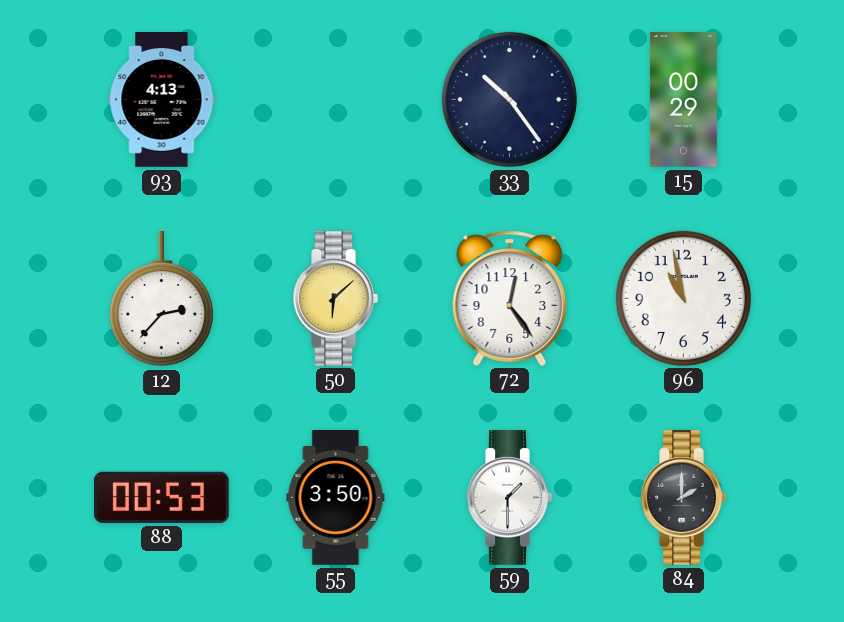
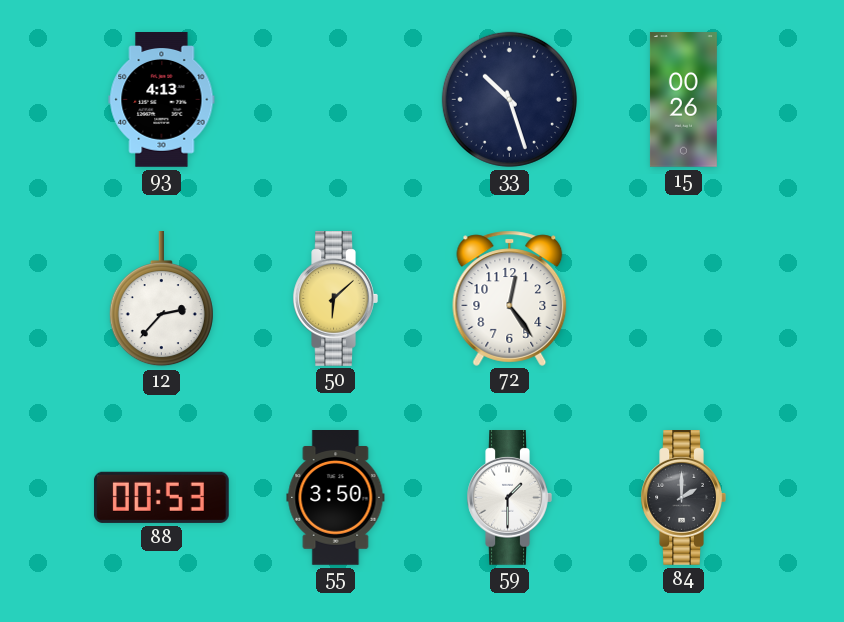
33: 10:24 -> 10:27
15: 00:29 -> 00:26
96: 10:58 -> none
